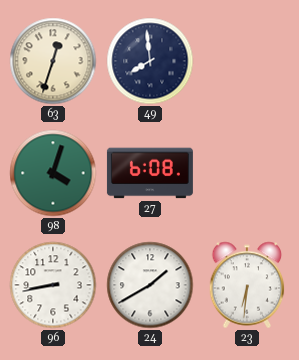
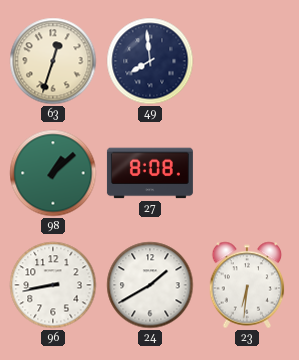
98: 4:03 -> 1:08
27: 6:08 -> 8:08
